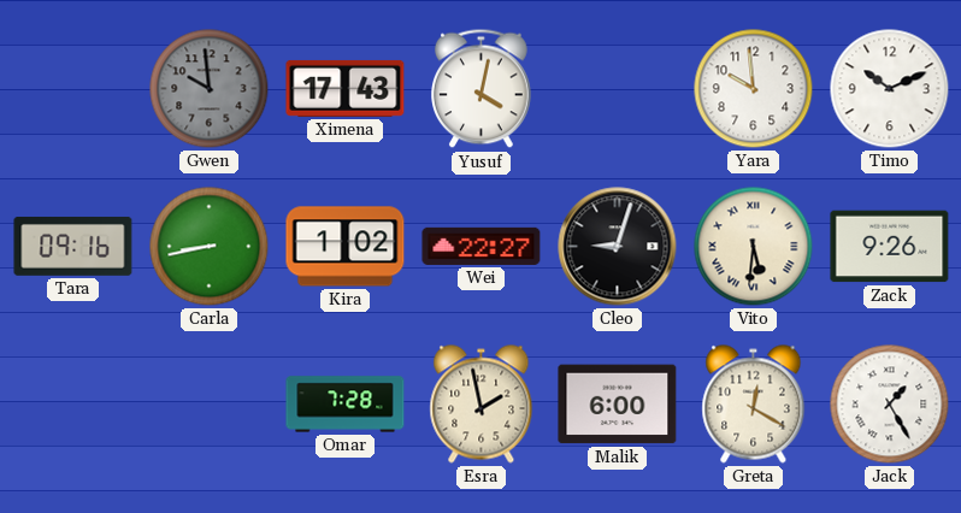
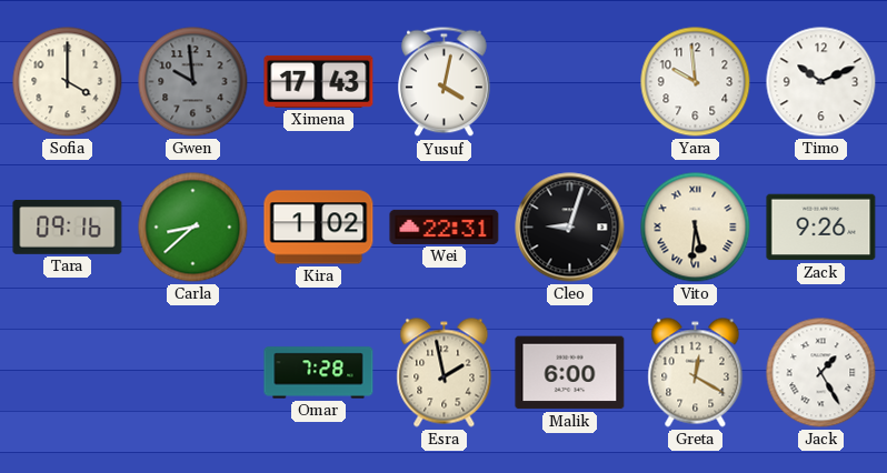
Sofia: none -> 4:00
Carla: 8:43 -> 8:38
Wei: 22:27 -> 22:31
